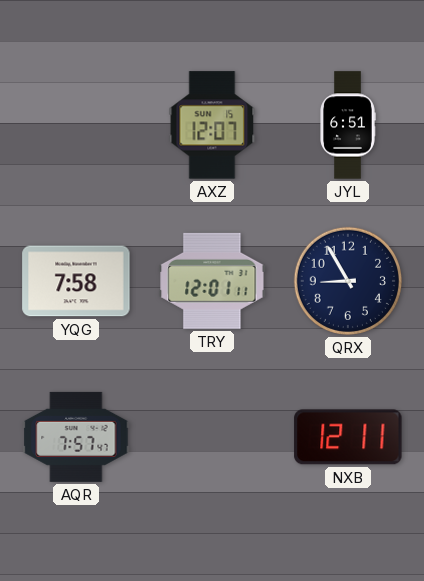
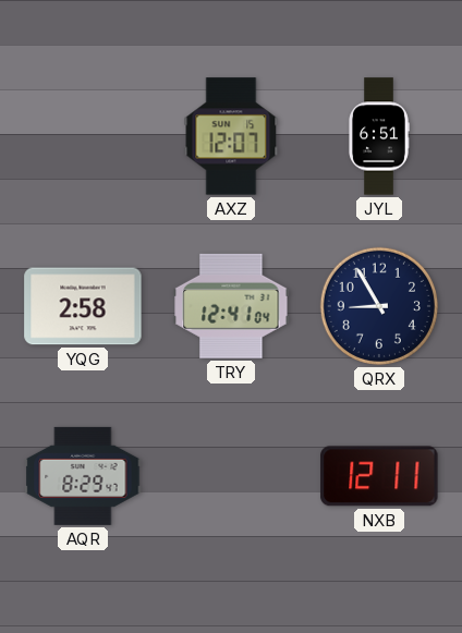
YQG: 7:58 -> 2:58
TRY: 12:01 -> 12:41
AQR: 7:57 -> 8:29
